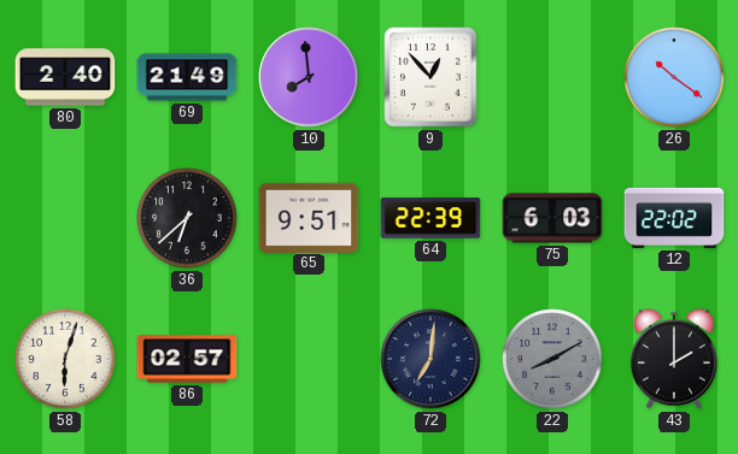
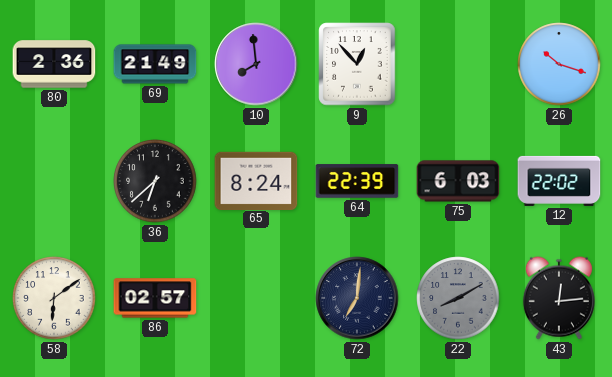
80: 2:40 -> 2:36
26: 10:21 -> 10:18
65: 9:51 -> 8:24
58: 6:03 -> 6:09
43: 2:00 -> 12:14
